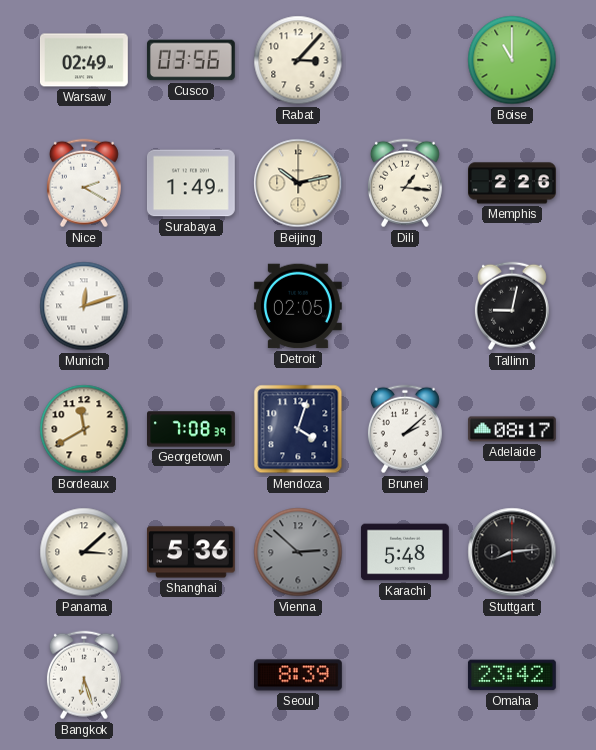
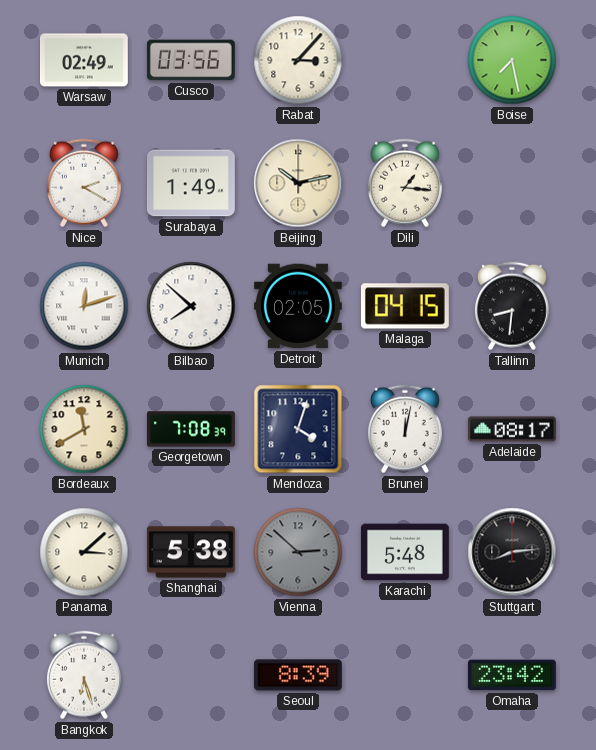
Boise: 11:00 -> 7:28
Memphis: 2:26 -> none
Bilbao: none -> 7:52
Malaga: none -> 04:15
Tallinn: 9:02 -> 8:31
Brunei: 2:08 -> 12:02
Shanghai: 5:36 -> 5:38
